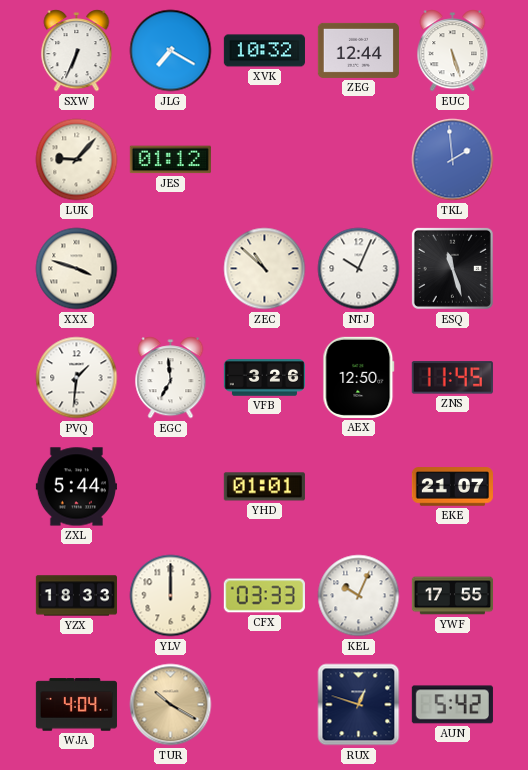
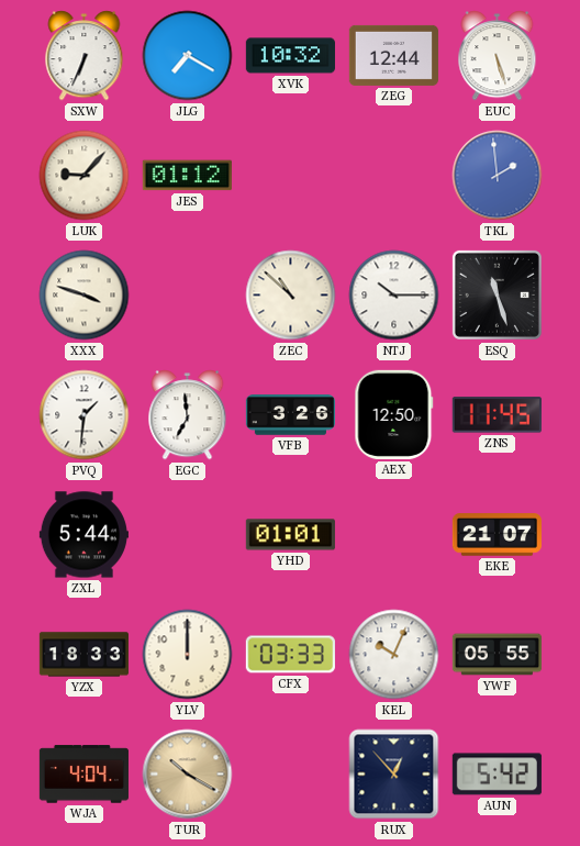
NTJ: 10:04 -> 10:15
YWF: 17:55 -> 05:55
RUX: 12:48 -> 12:53
